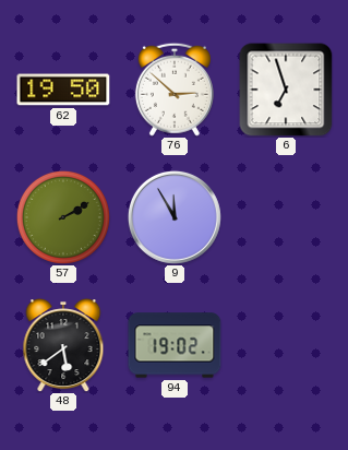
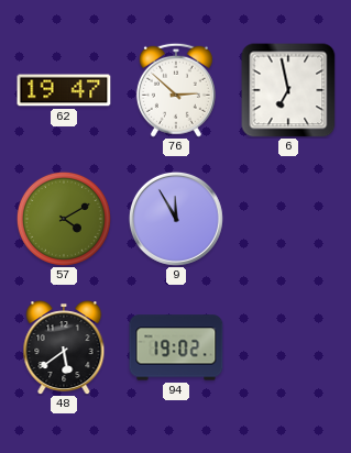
62: 19:50 -> 19:47
6: 6:57 -> 6:58
57: 2:10 -> 4:10
